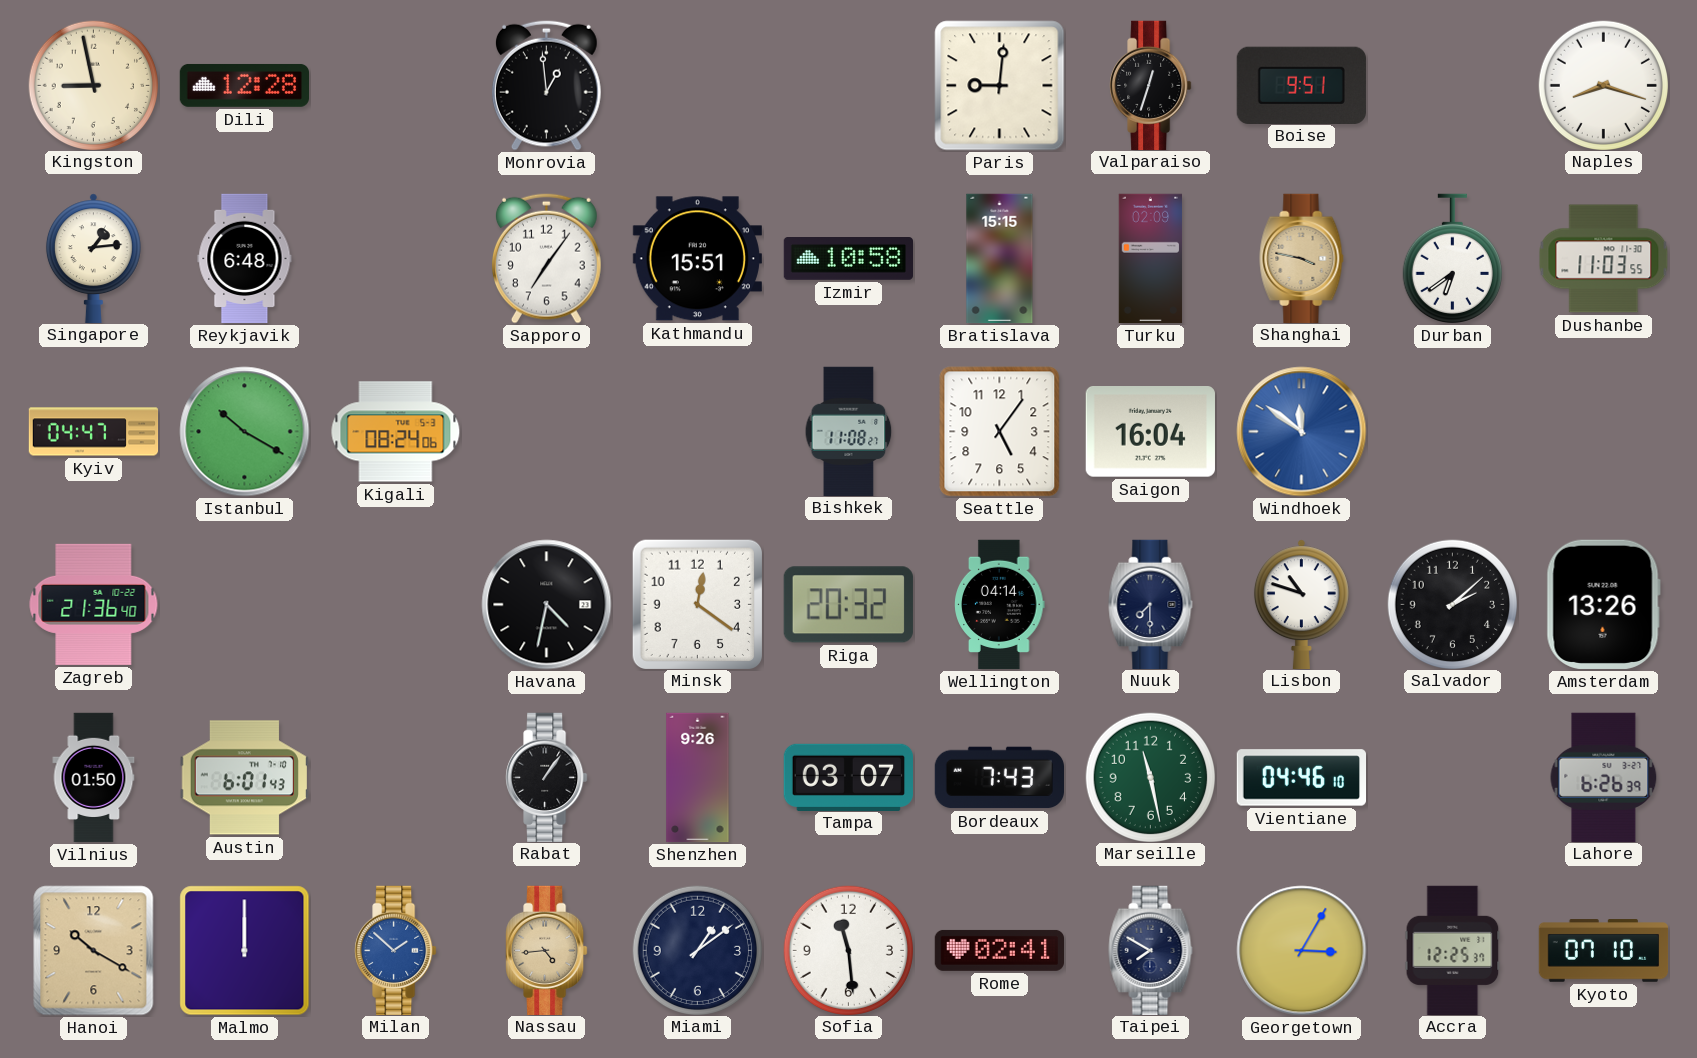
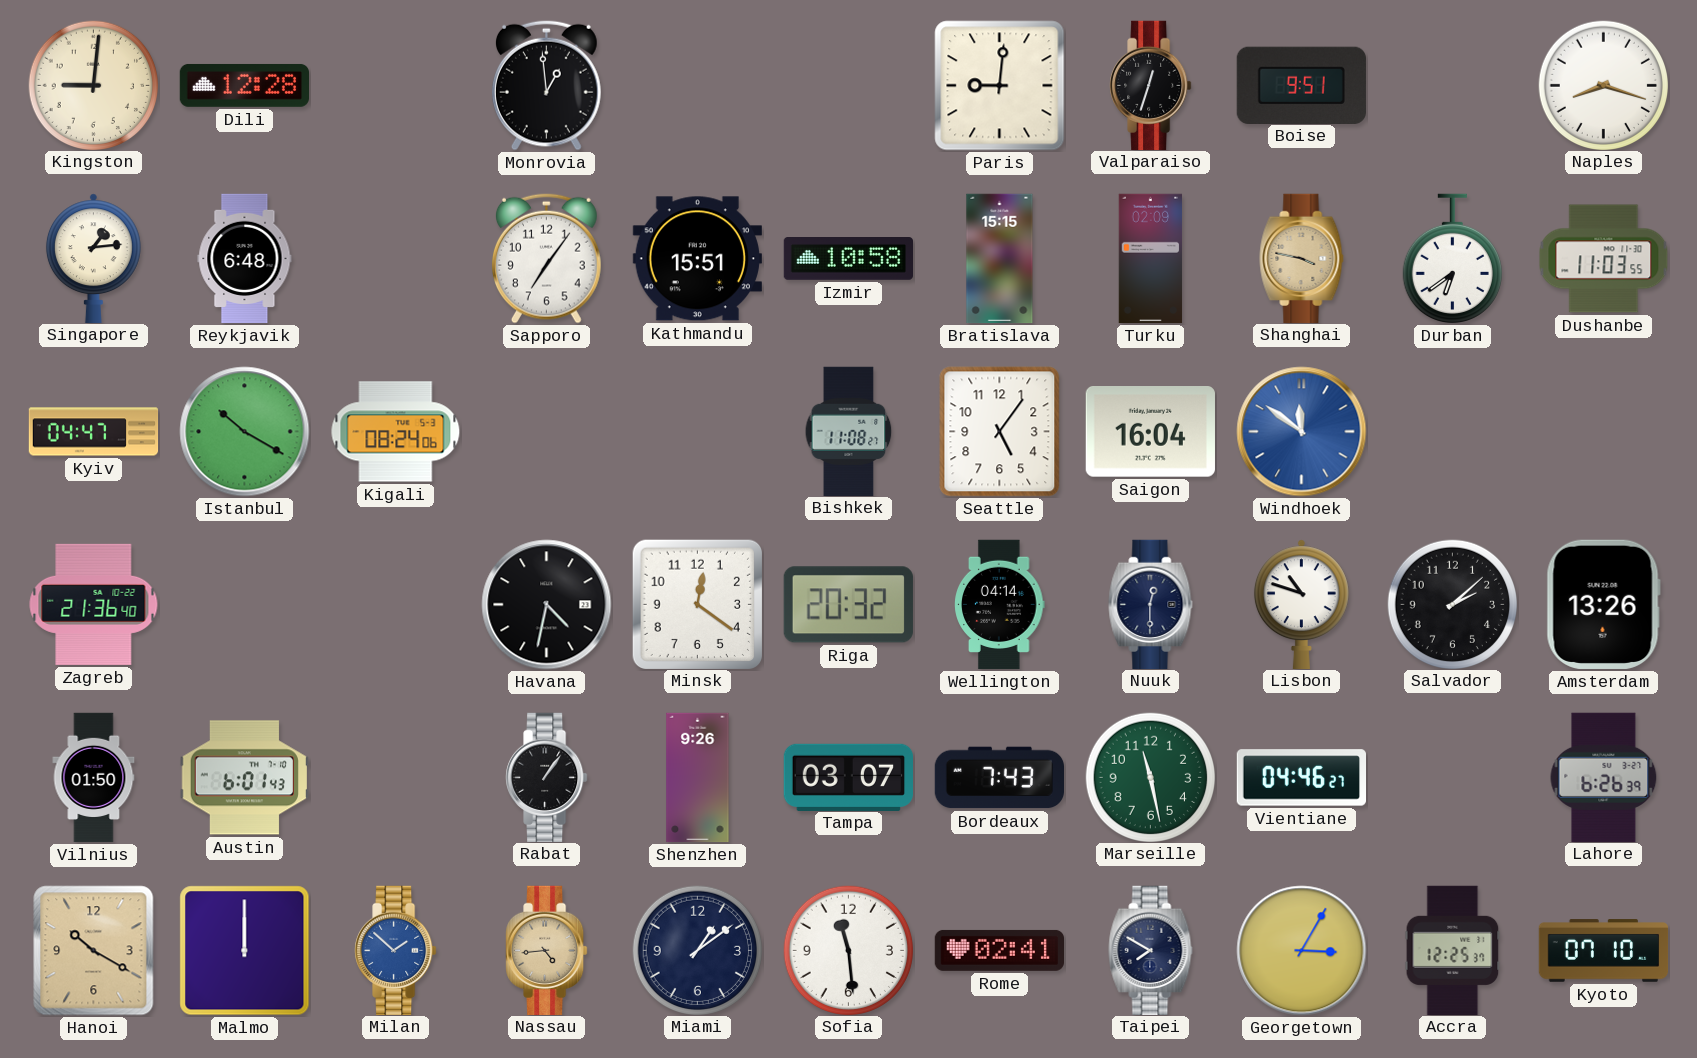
Kingston: 8:58 -> 9:01
Nuuk: 7:30 -> 12:30
Vientiane: 04:46:10 -> 04:46:27
